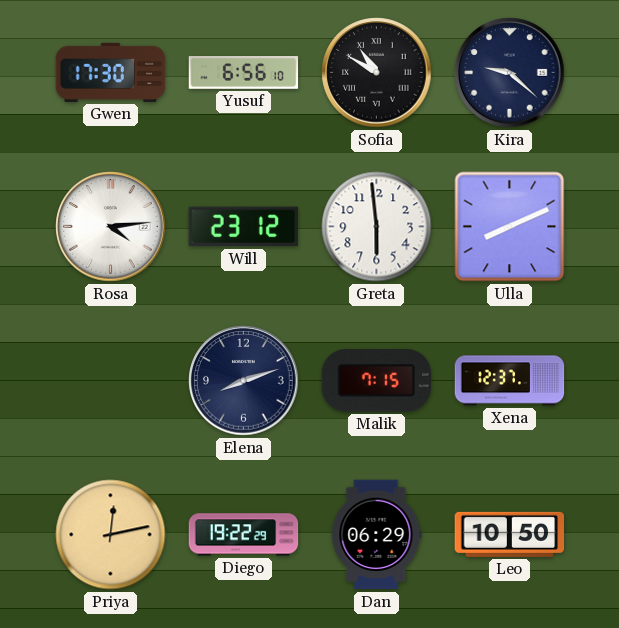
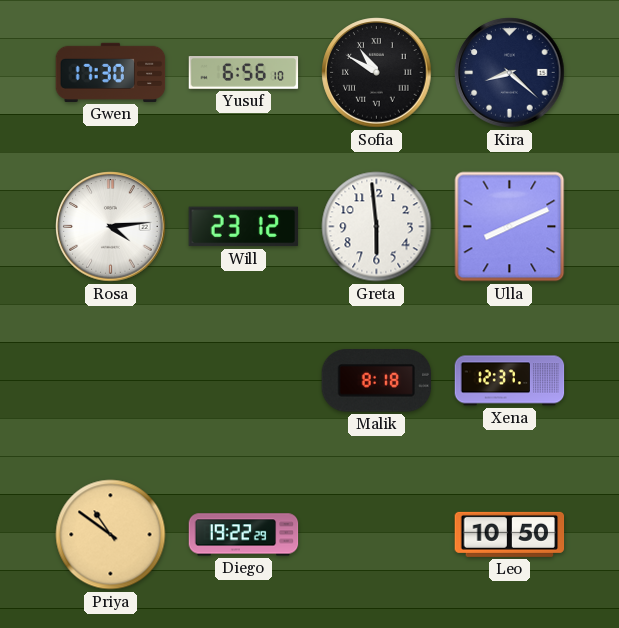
Kira: 9:22 -> 8:22
Elena: 8:12 -> none
Malik: 7:15 -> 8:18
Priya: 12:13 -> 10:51
Dan: 06:29 -> none
